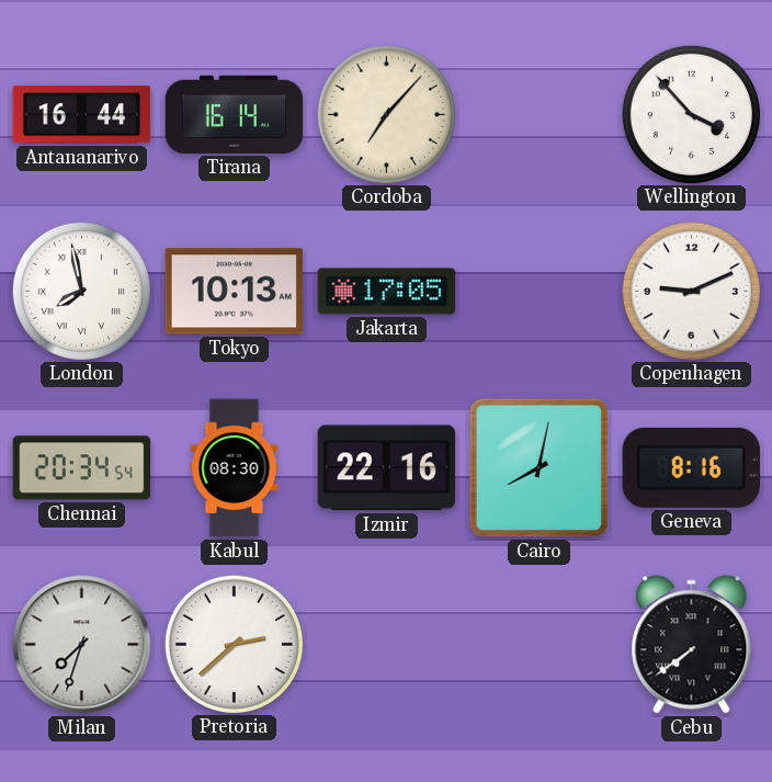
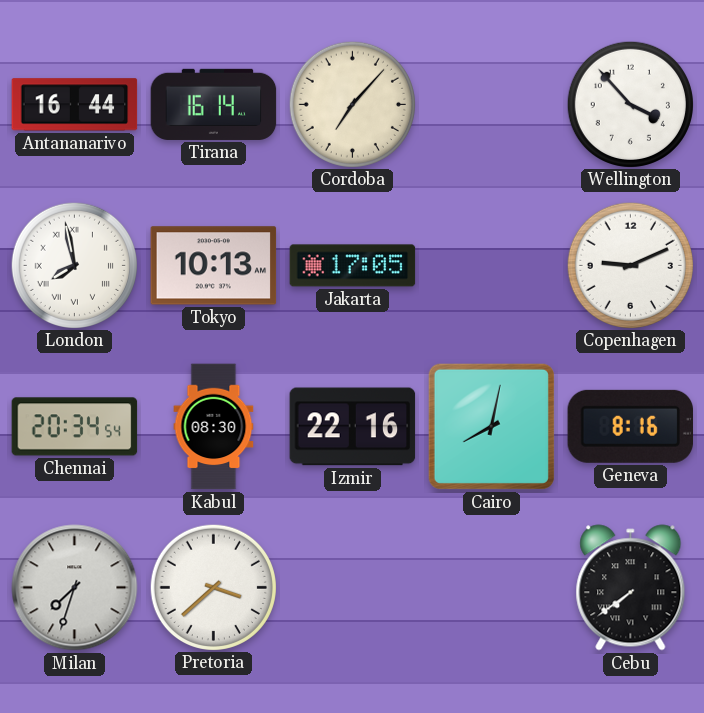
Pretoria: 2:38 -> 3:38
